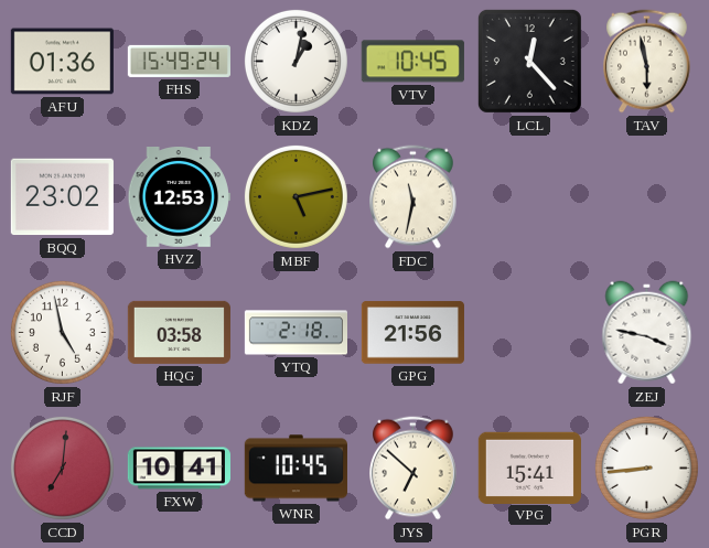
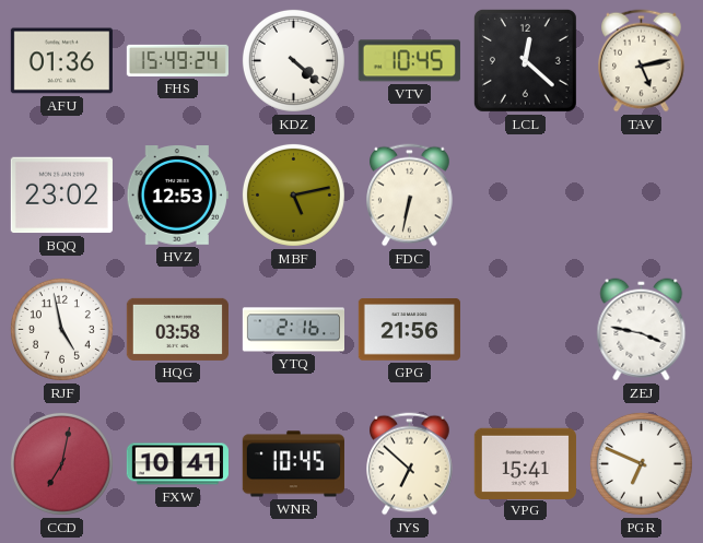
KDZ: 1:02 -> 4:22
LCL: 12:23 -> 12:22
TAV: 5:58 -> 5:13
FDC: 11:32 -> 6:32
YTQ: 2:18 -> 2:16
CCD: 7:01 -> 7:02
PGR: 8:44 -> 6:49
